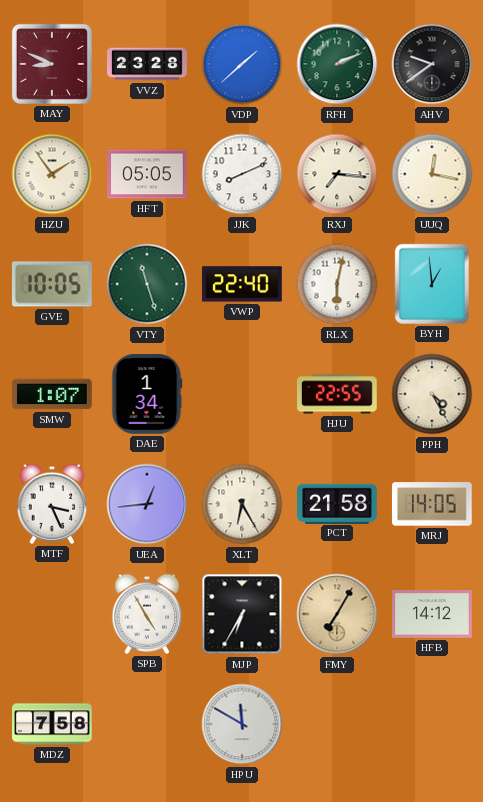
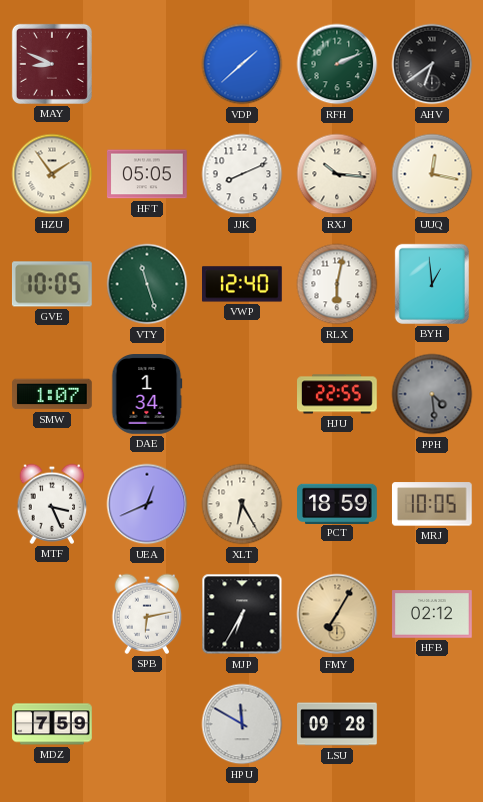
VVZ: 23:28 -> none
AHV: 9:39 -> 6:39
RXJ: 7:16 -> 10:16
VWP: 22:40 -> 12:40
PPH: 4:25 -> 4:29
PPH dial: cream -> grey
UEA: 12:44 -> 12:41
PCT: 21:58 -> 18:59
MRJ: 14:05 -> 10:05
SPB: 4:55 -> 6:13
HFB: 14:12 -> 02:12
MDZ: 7:58 -> 7:59
LSU: none -> 09:28
